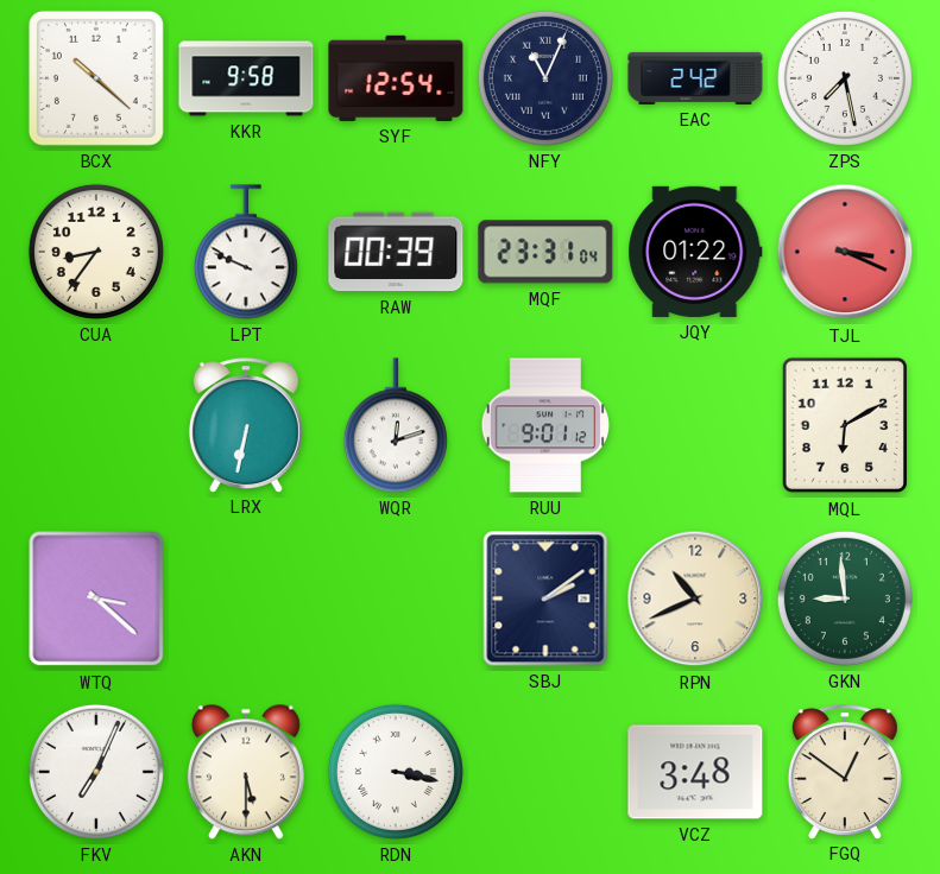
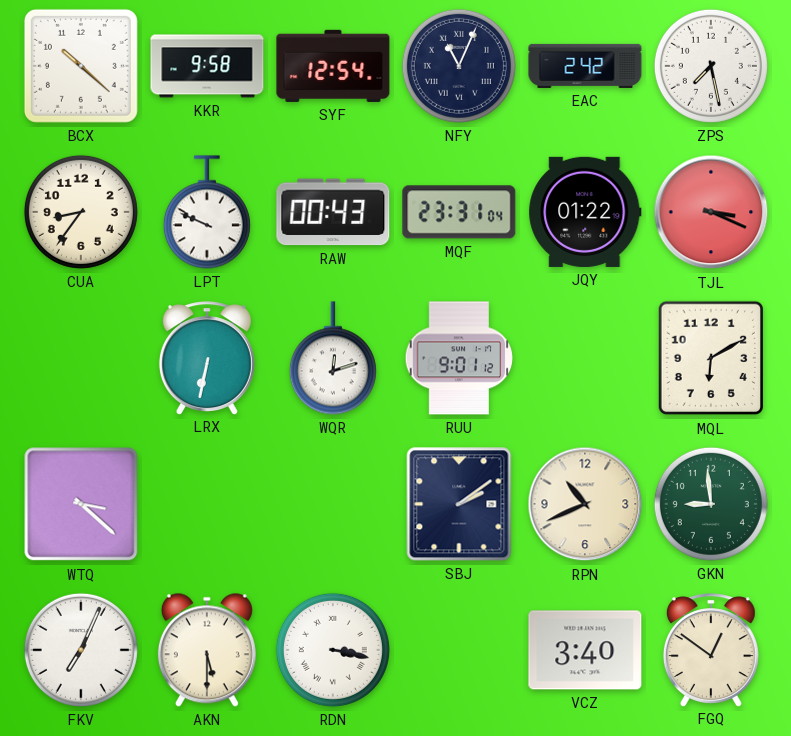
RAW: 00:39 -> 00:43
VCZ: 3:48 -> 3:40
